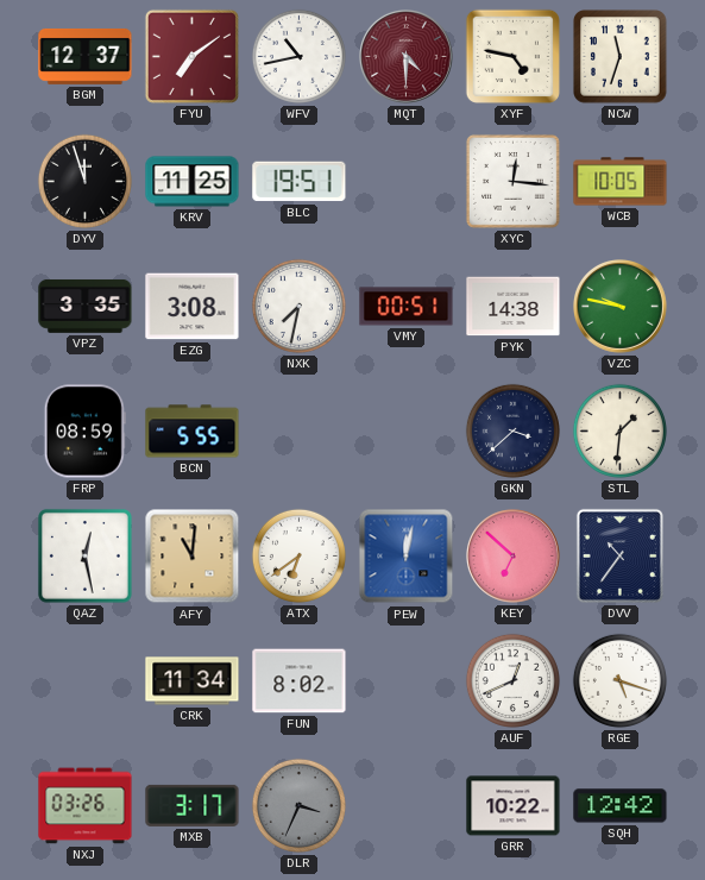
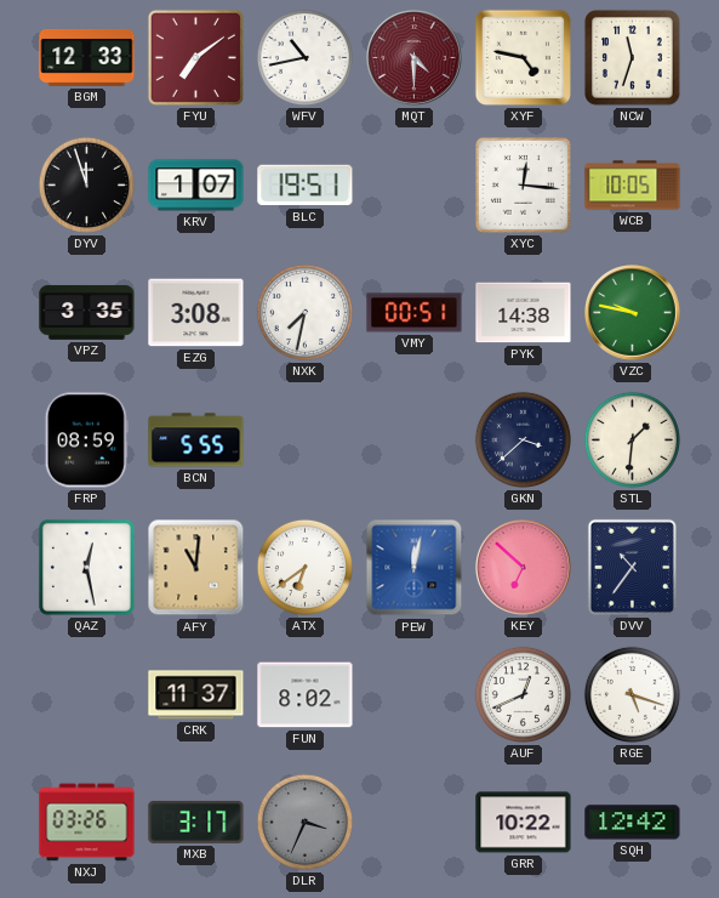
BGM: 12:37 -> 12:33
KRV: 11:25 -> 1:07
CRK: 11:34 -> 11:37
